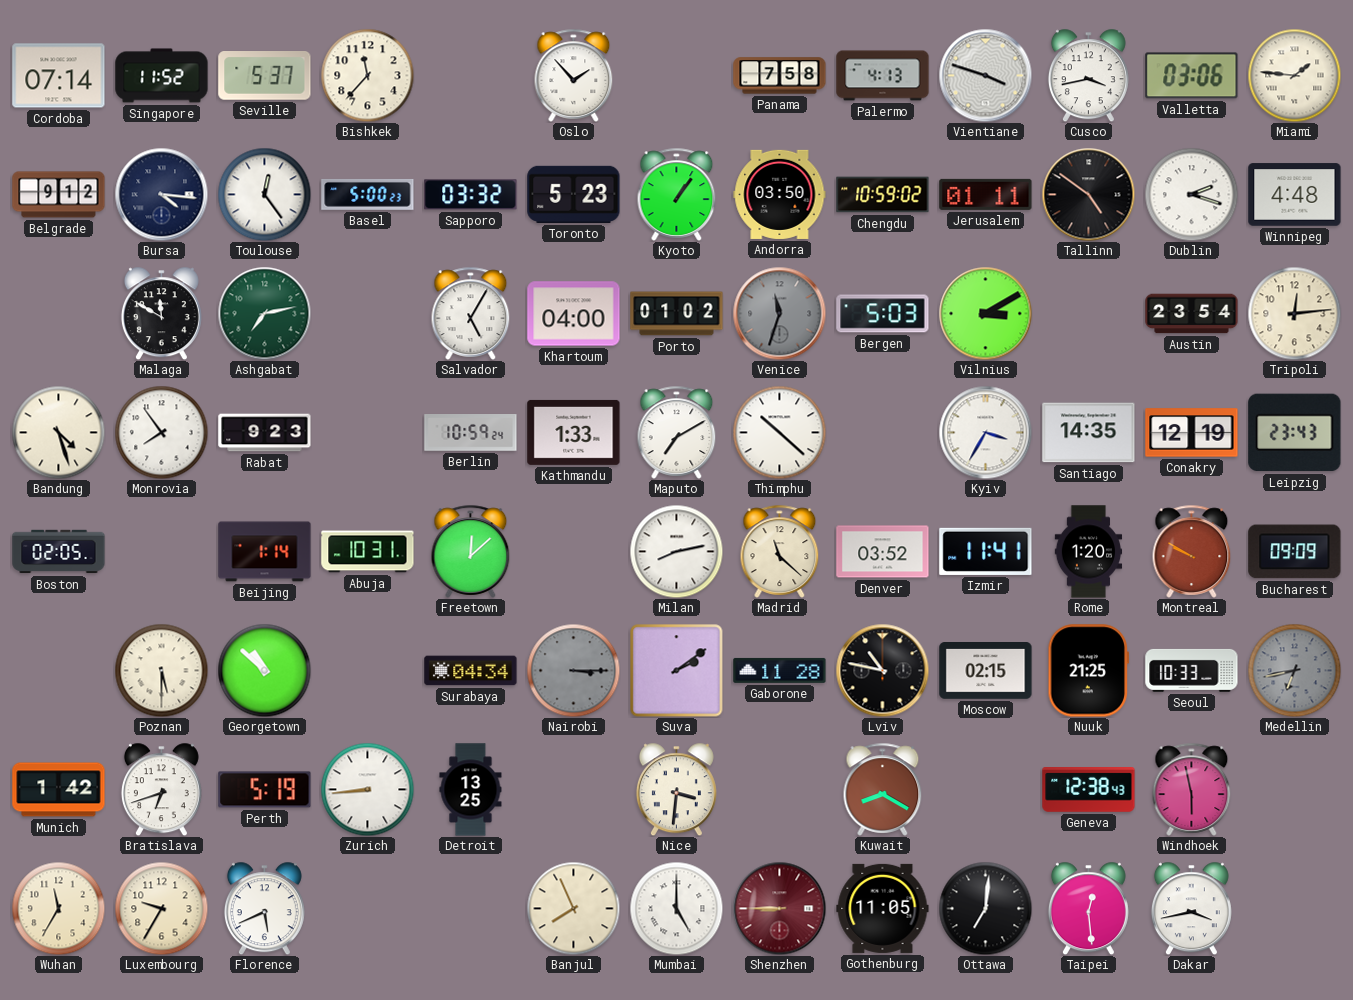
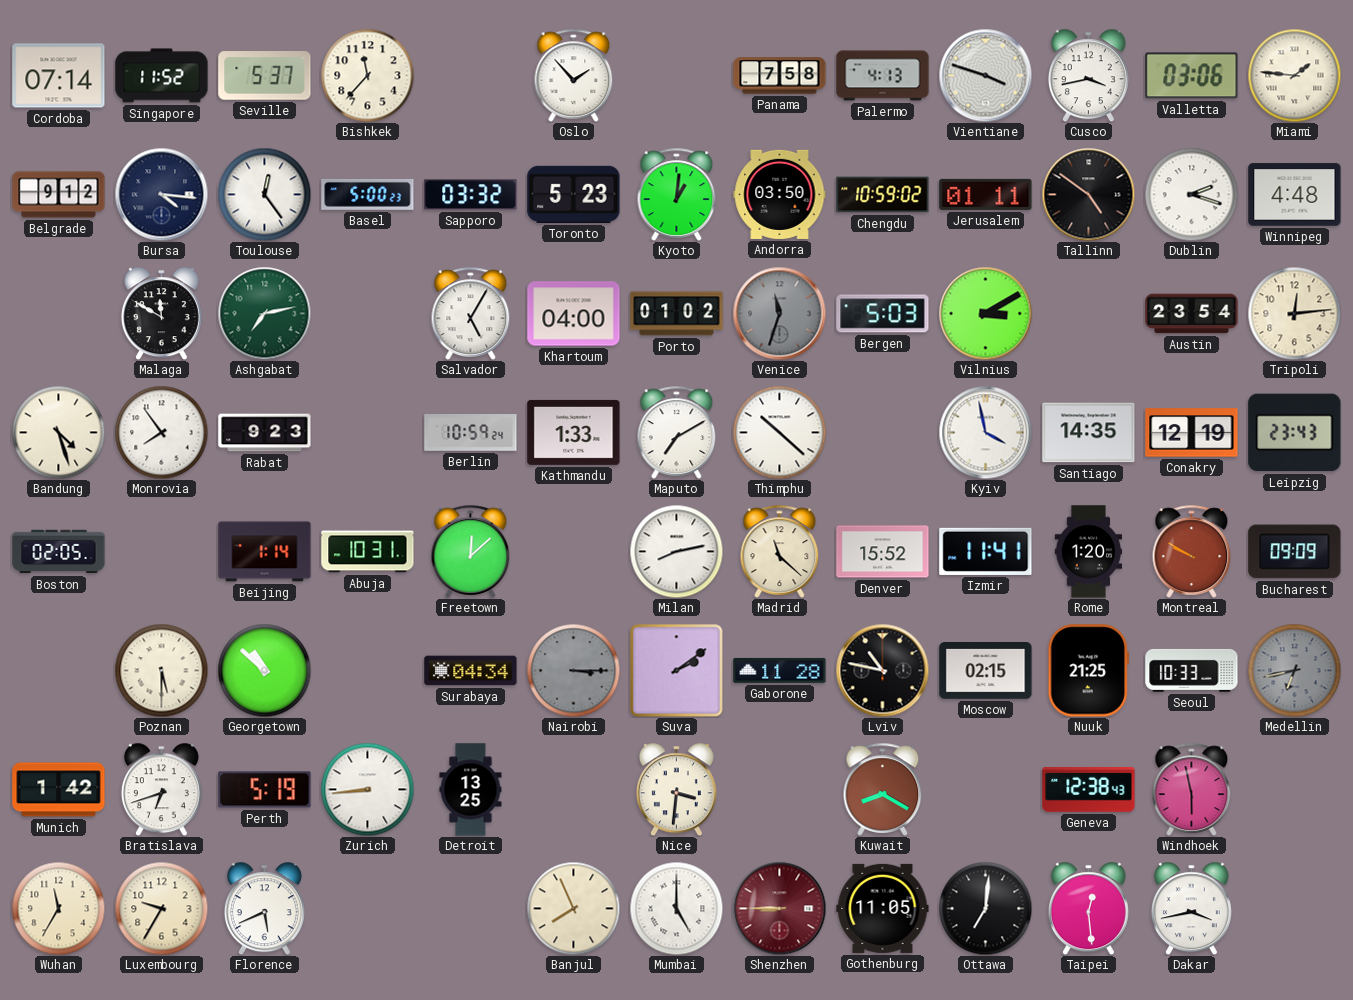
Kyoto: 1:06 -> 1:01
Kyiv: 3:35 -> 3:58
Denver: 03:52 -> 15:52
